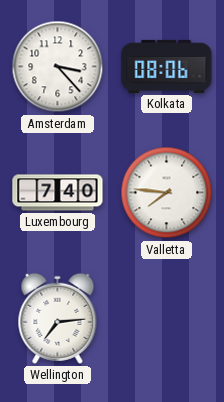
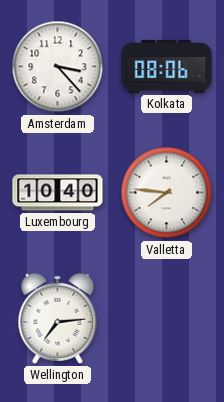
Luxembourg: 7:40 -> 10:40
